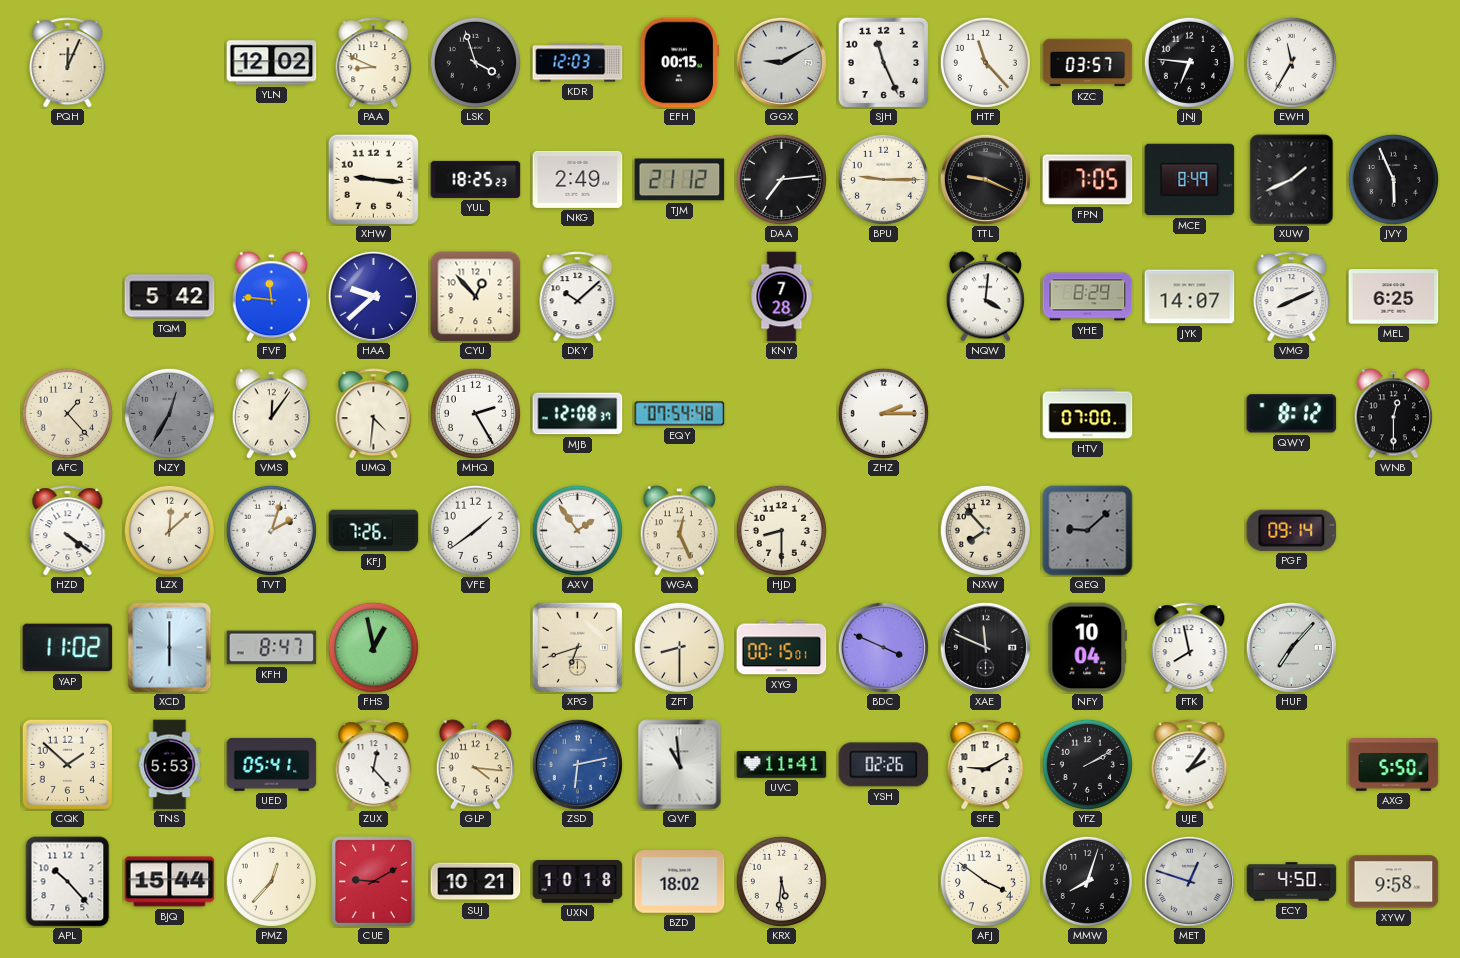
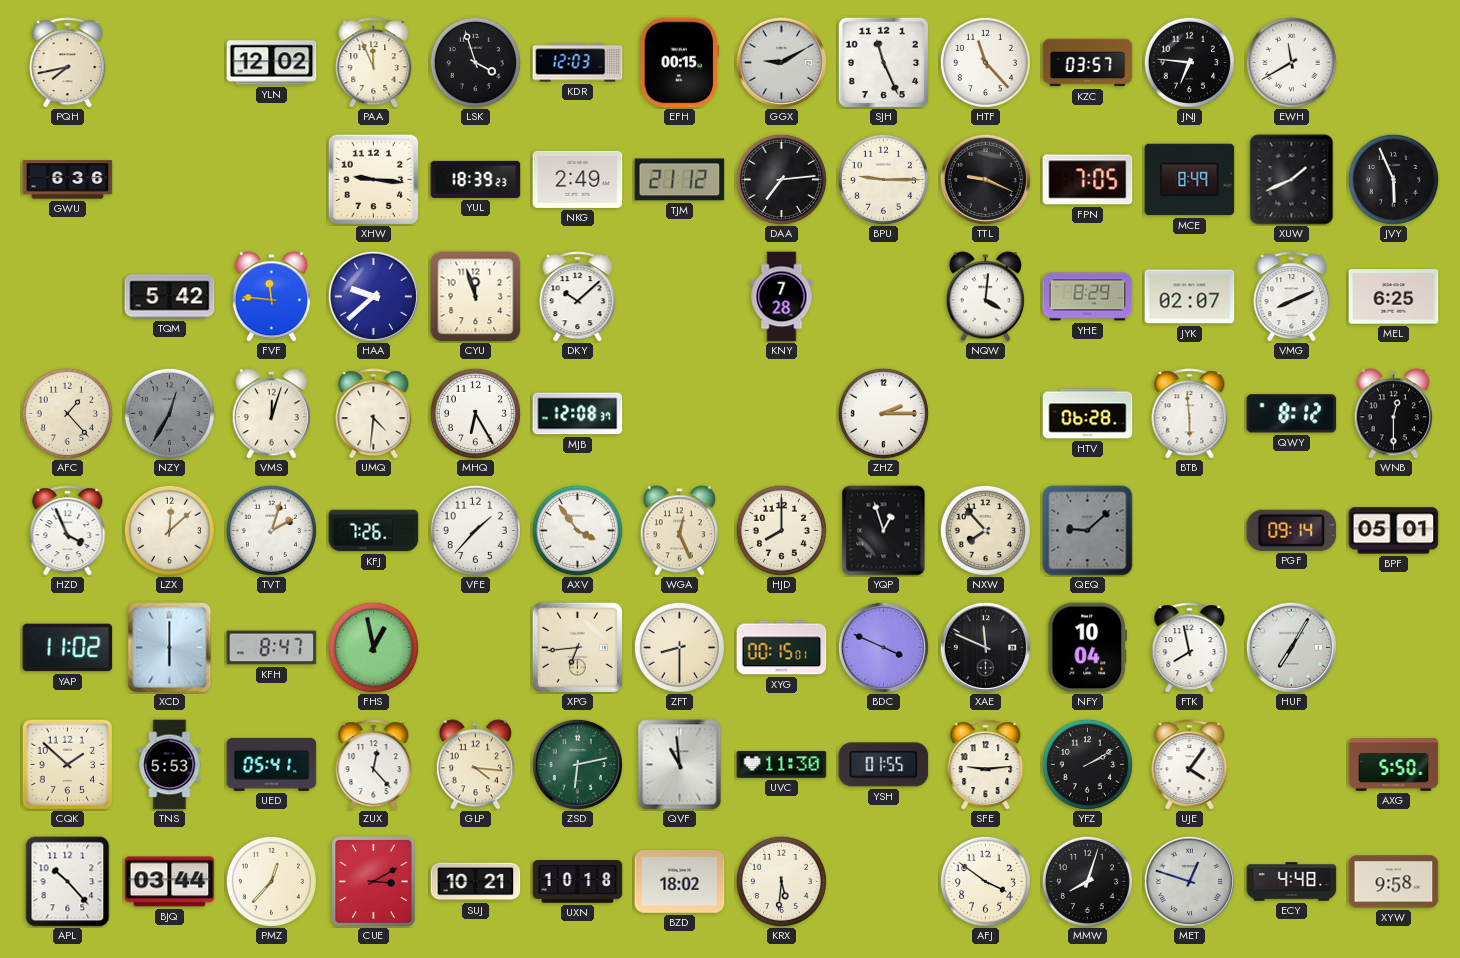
PQH: 12:04 -> 7:43
PAA: 8:49 -> 11:56
EWH: 11:35 -> 11:40
GWU: none -> 6:36
YUL: 18:25 -> 18:39
CYU: 12:53 -> 11:57
JYK: 14:07 -> 02:07
VMS: 12:06 -> 12:03
MHQ: 2:25 -> 6:25
EQY: 07:54 -> none
HTV: 07:00 -> 06:28
BTB: none -> 5:59
HZD: 4:21 -> 3:56
VFE: 1:39 -> 1:37
AXV: 1:54 -> 3:54
HJD: 8:30 -> 8:00
YQP: none -> 12:57
BPF: none -> 05:01
XPG: 6:42 -> 6:44
HUF: 7:07 -> 7:05
ZSD dial: blue -> green
UVC: 11:41 -> 11:30
YSH: 02:26 -> 01:55
SFE: 9:10 -> 9:14
UJE: 2:06 -> 4:06
BJQ: 15:44 -> 03:44
CUE: 9:10 -> 3:10
ECY: 4:50 -> 4:48
